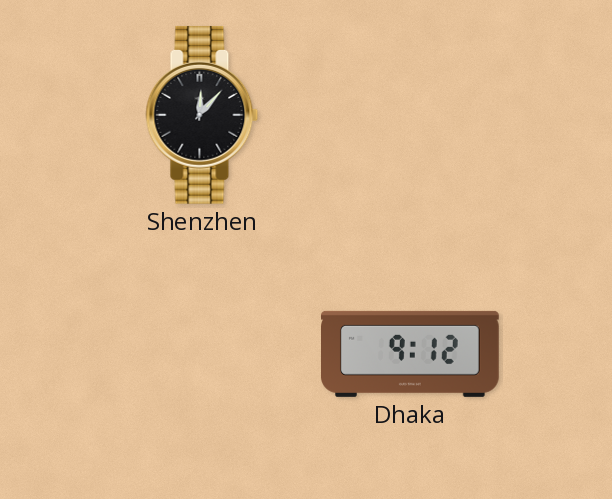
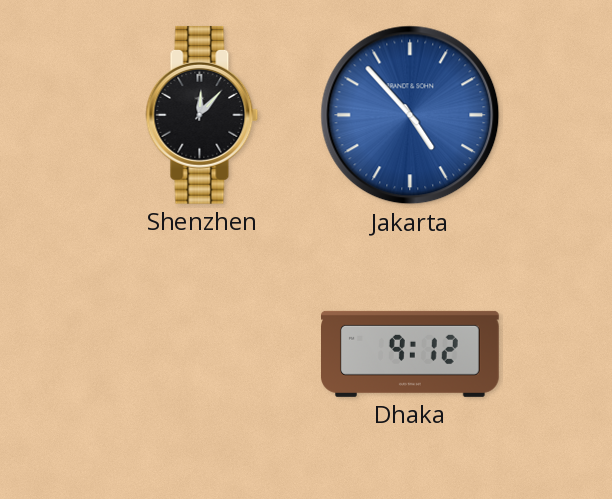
Jakarta: none -> 4:53
